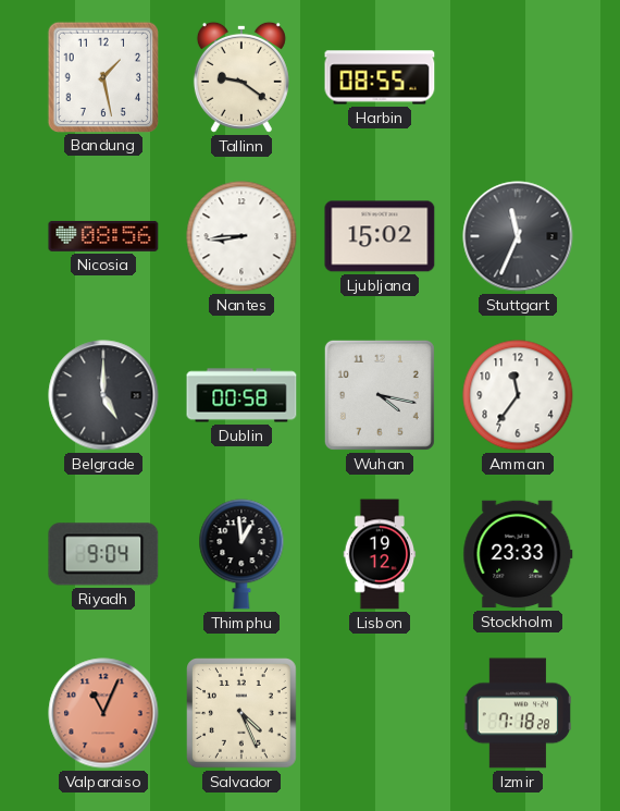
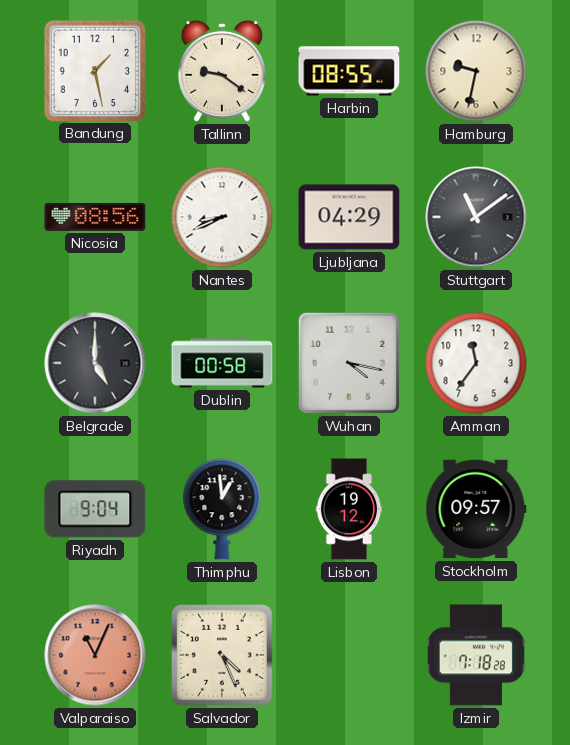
Hamburg: none -> 9:32
Nantes: 8:44 -> 8:41
Ljubljana: 15:02 -> 04:29
Stuttgart: 11:34 -> 11:09
Stockholm: 23:33 -> 09:57
